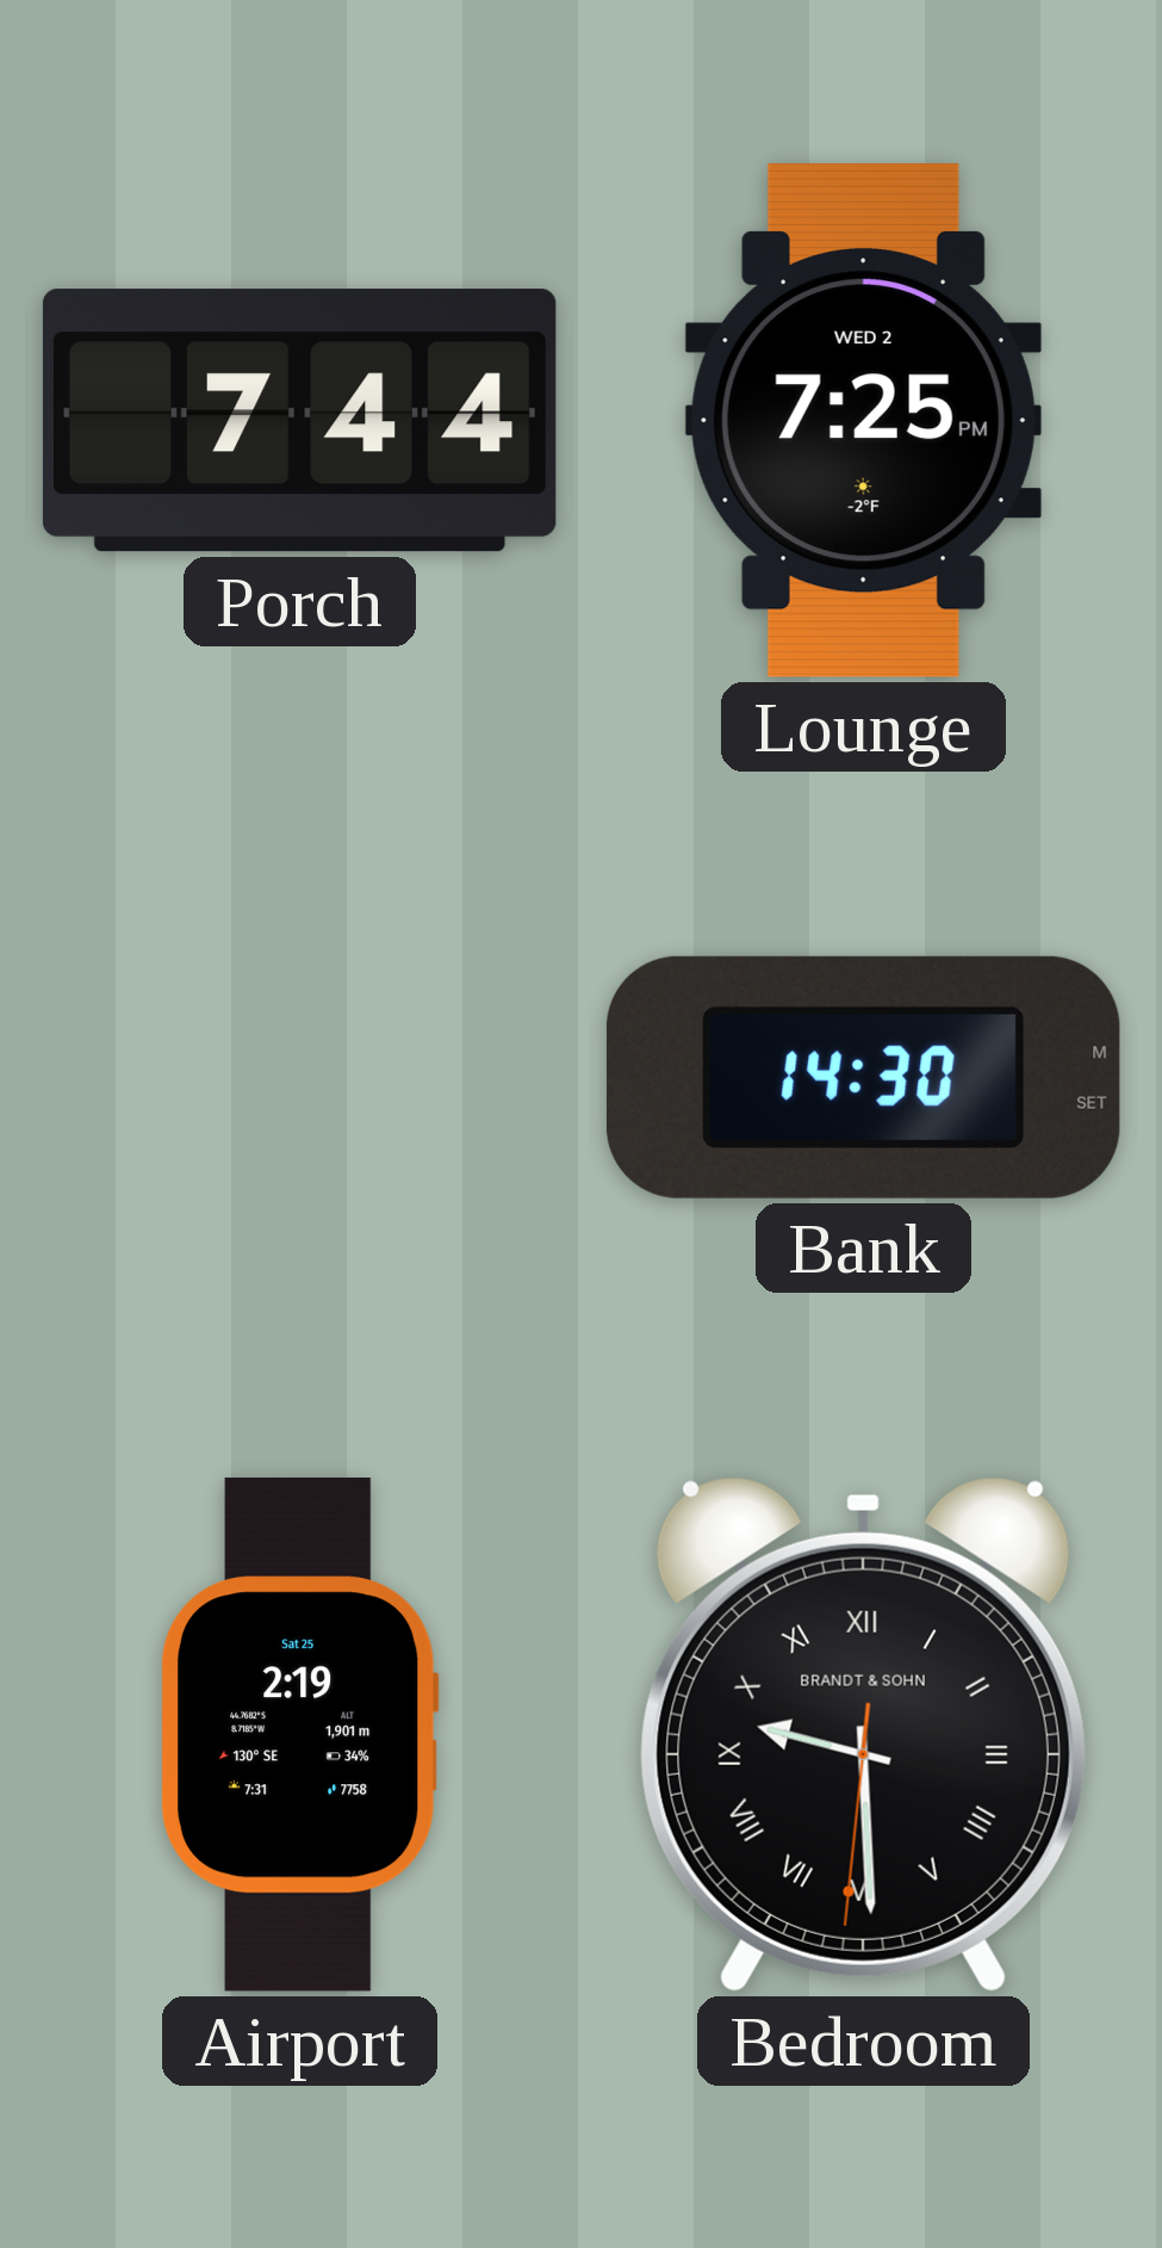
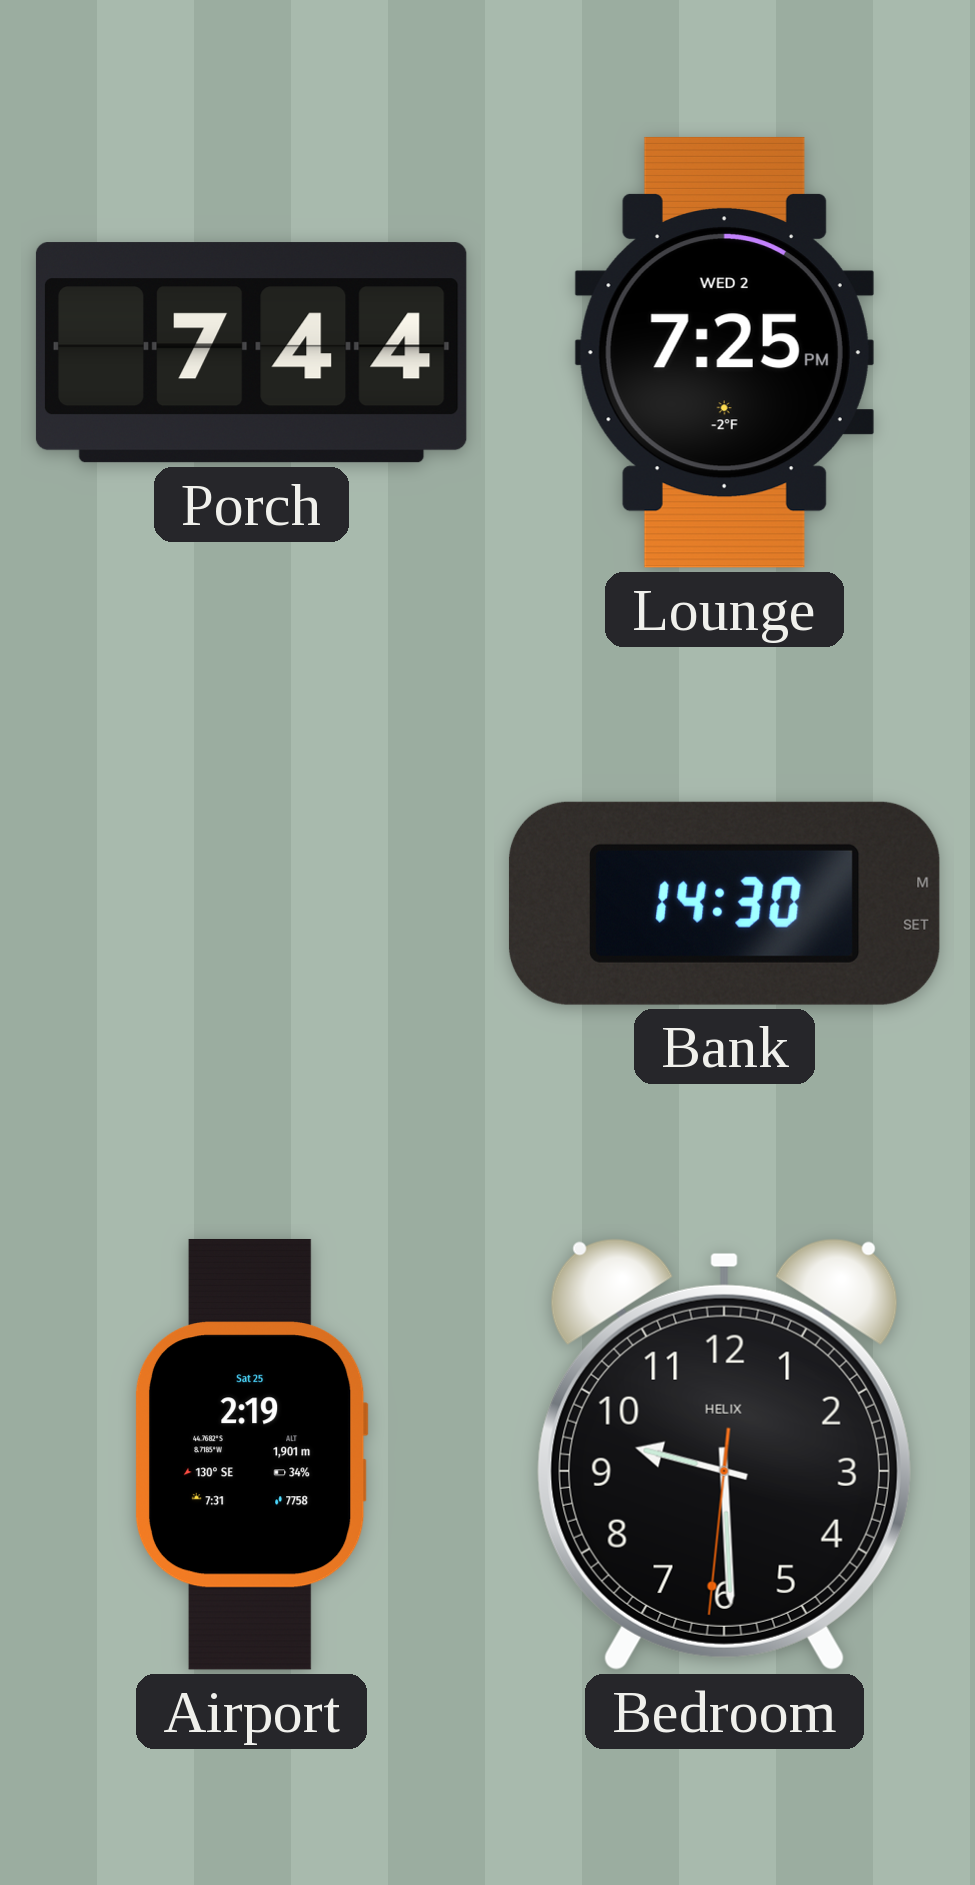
Bedroom numerals: Roman -> Arabic
Bedroom brand: BRANDT & SOHN -> HELIX
